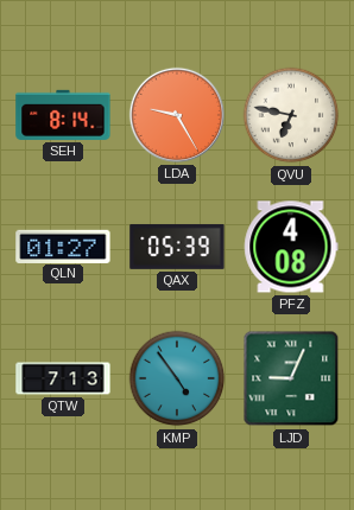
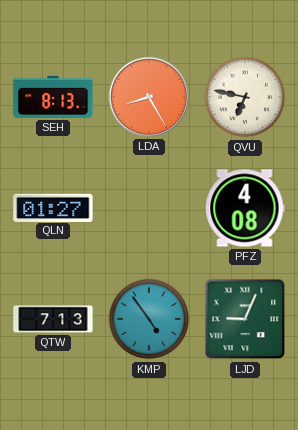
SEH: 8:14 -> 8:13
LDA: 9:25 -> 8:25
QAX: 05:39 -> none
